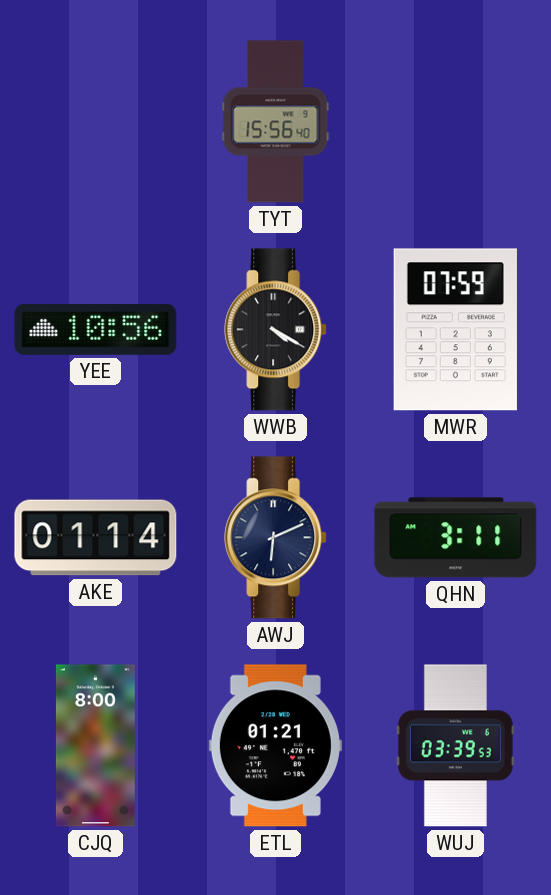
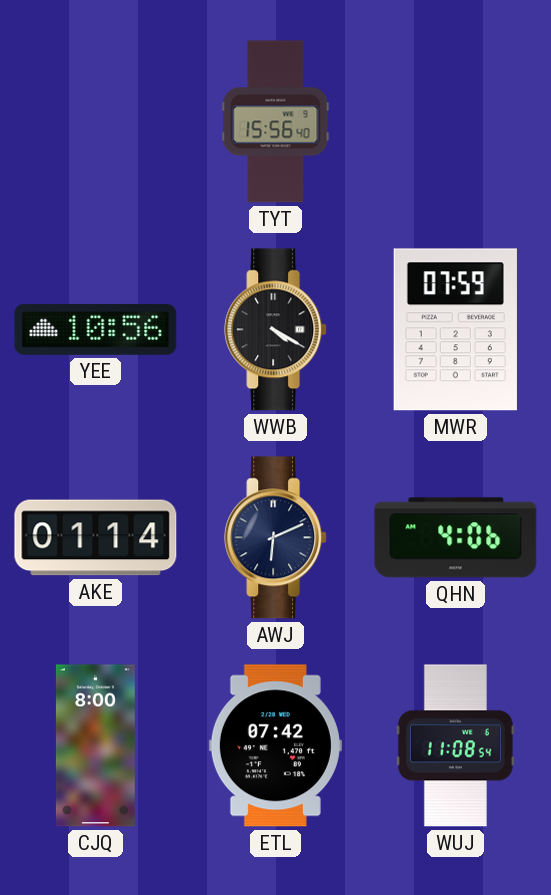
QHN: 3:11 -> 4:06
ETL: 01:21 -> 07:42
WUJ: 03:39 -> 11:08
